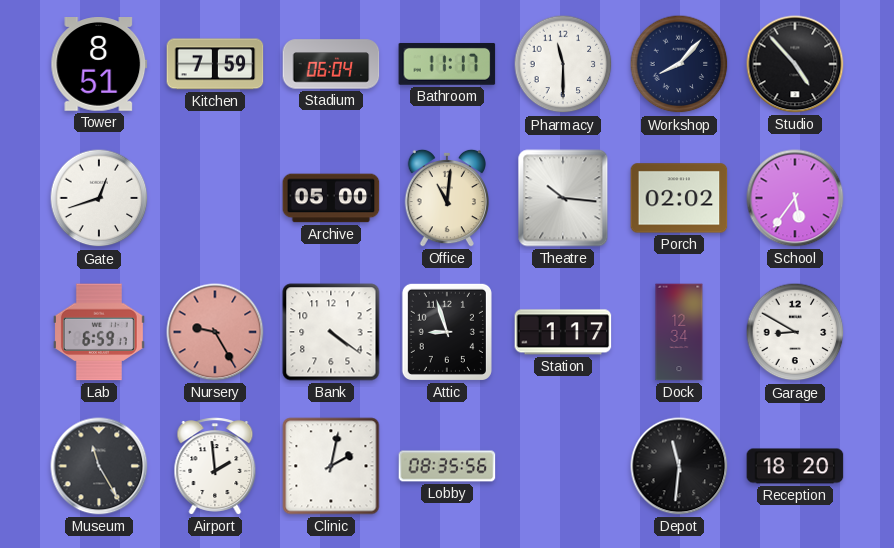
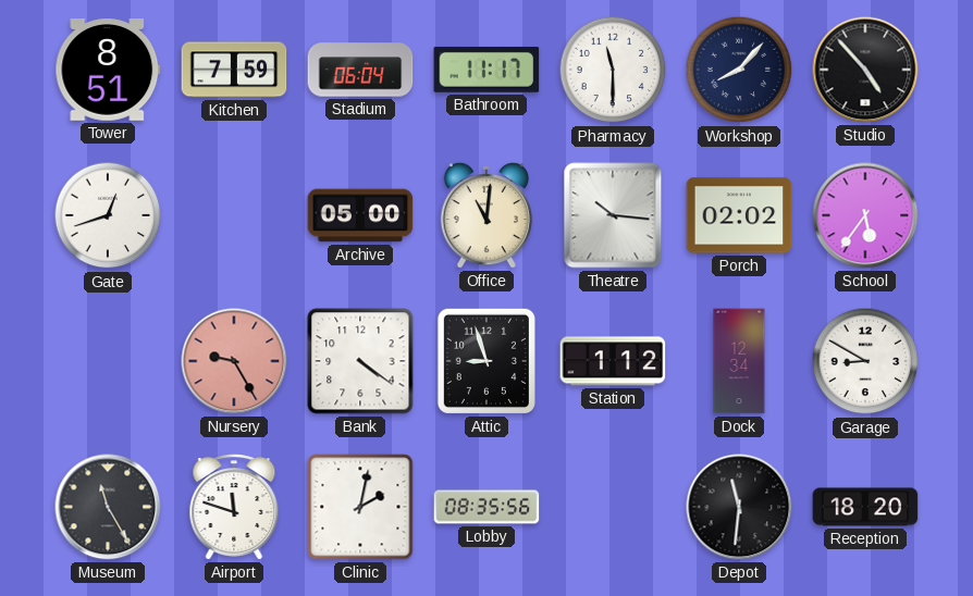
Lab: 6:59 -> none
Station: 1:17 -> 1:12
Airport: 1:59 -> 11:48
